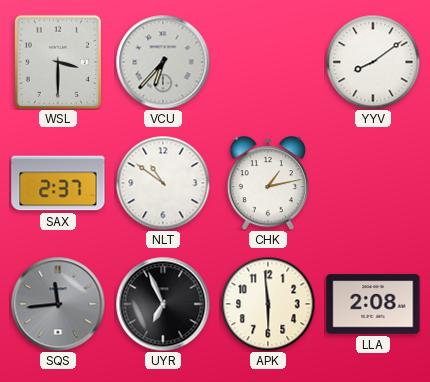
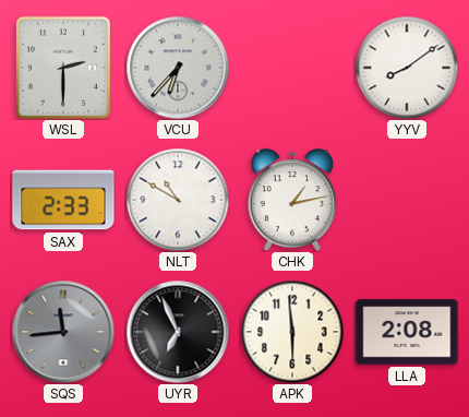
WSL: 3:30 -> 2:30
SAX: 2:37 -> 2:33
NLT: 10:51 -> 10:50
